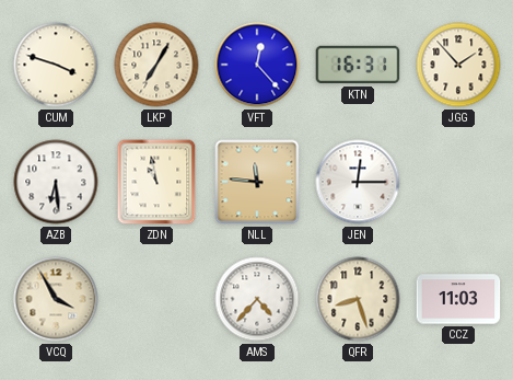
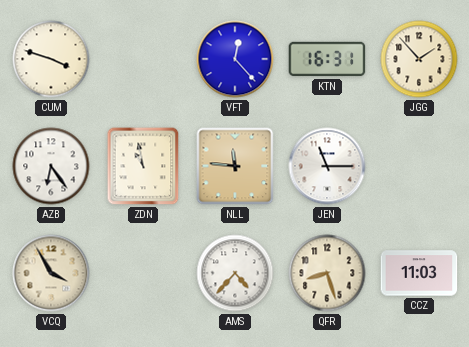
LKP: 7:05 -> none
AZB: 6:29 -> 6:24
JEN: 12:15 -> 11:15
